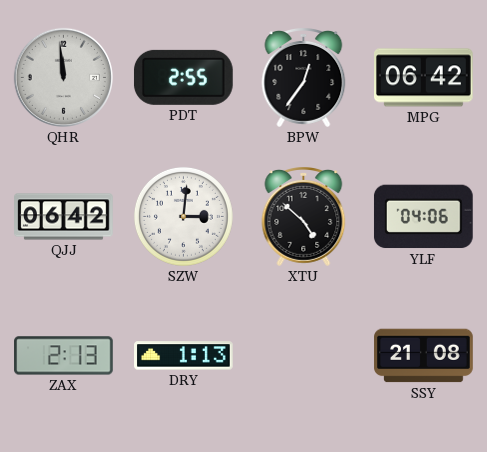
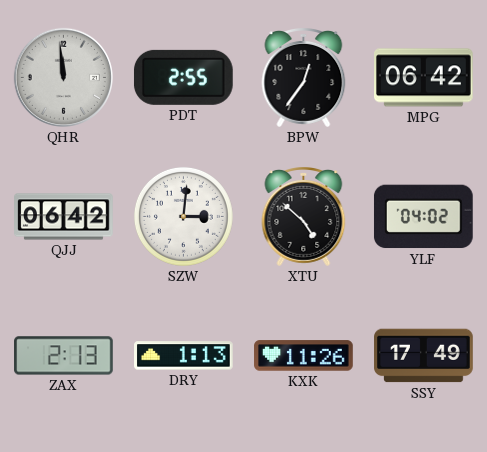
YLF: 04:06 -> 04:02
KXK: none -> 11:26
SSY: 21:08 -> 17:49
